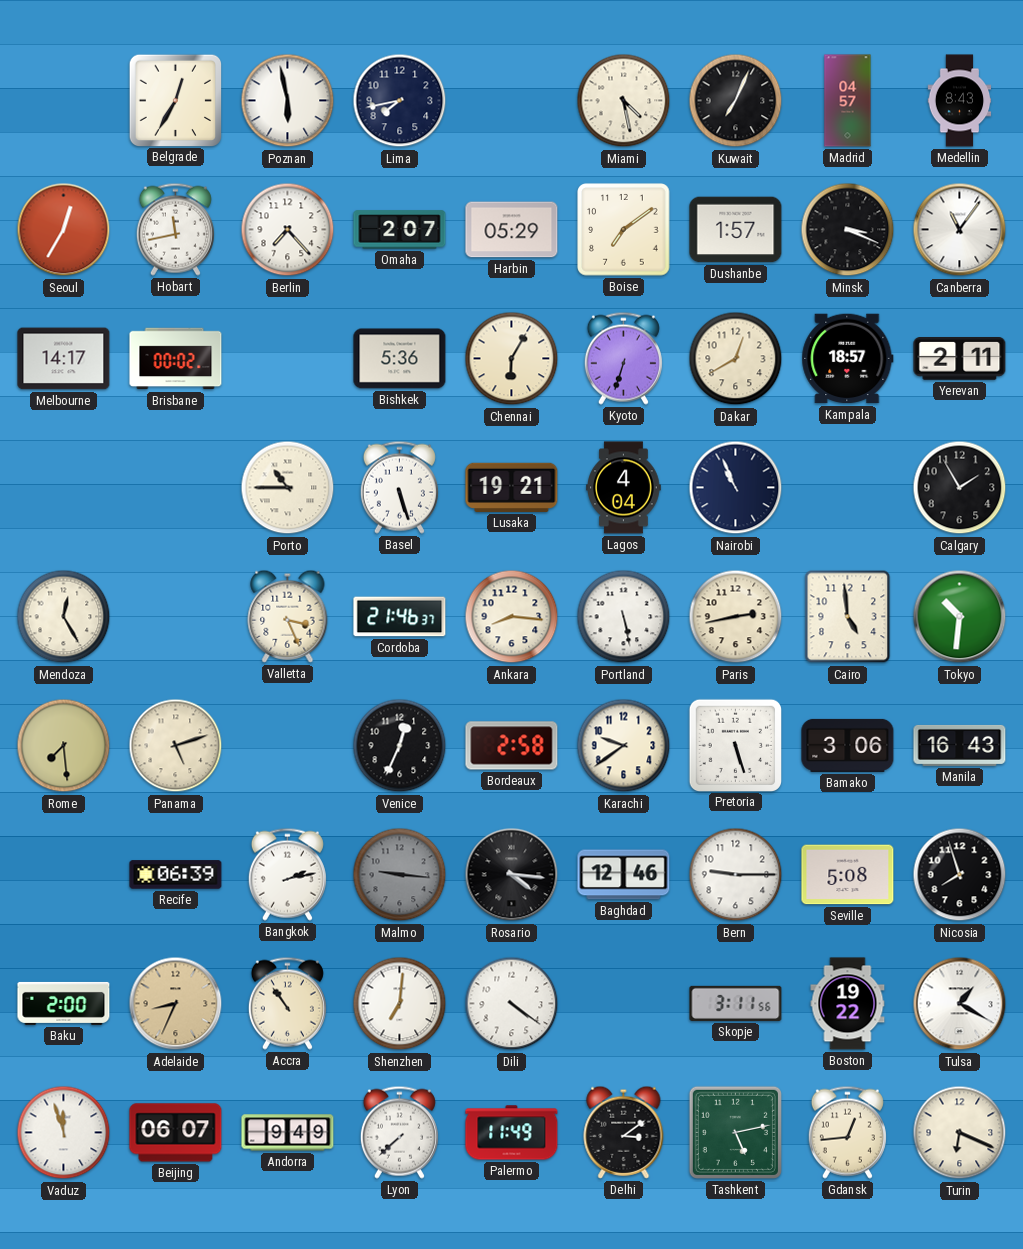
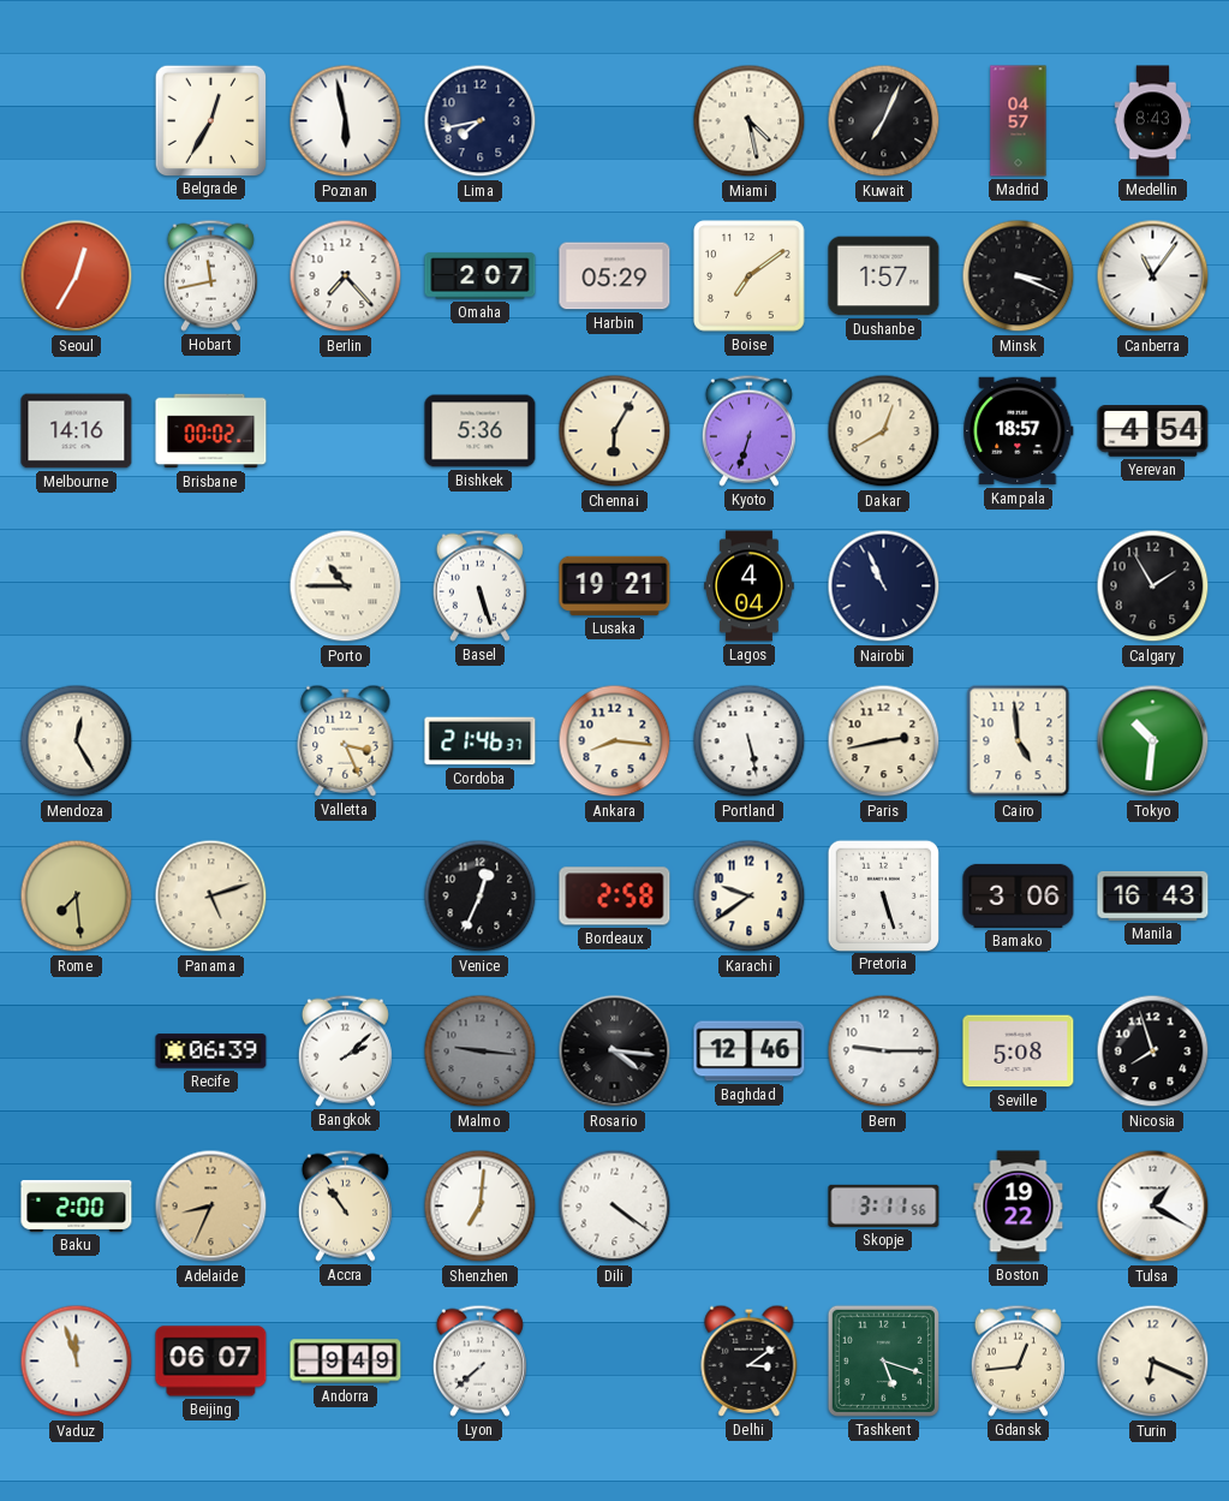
Melbourne: 14:17 -> 14:16
Yerevan: 2:11 -> 4:54
Bangkok: 2:13 -> 2:08
Palermo: 11:49 -> none
Tashkent: 5:13 -> 5:18
